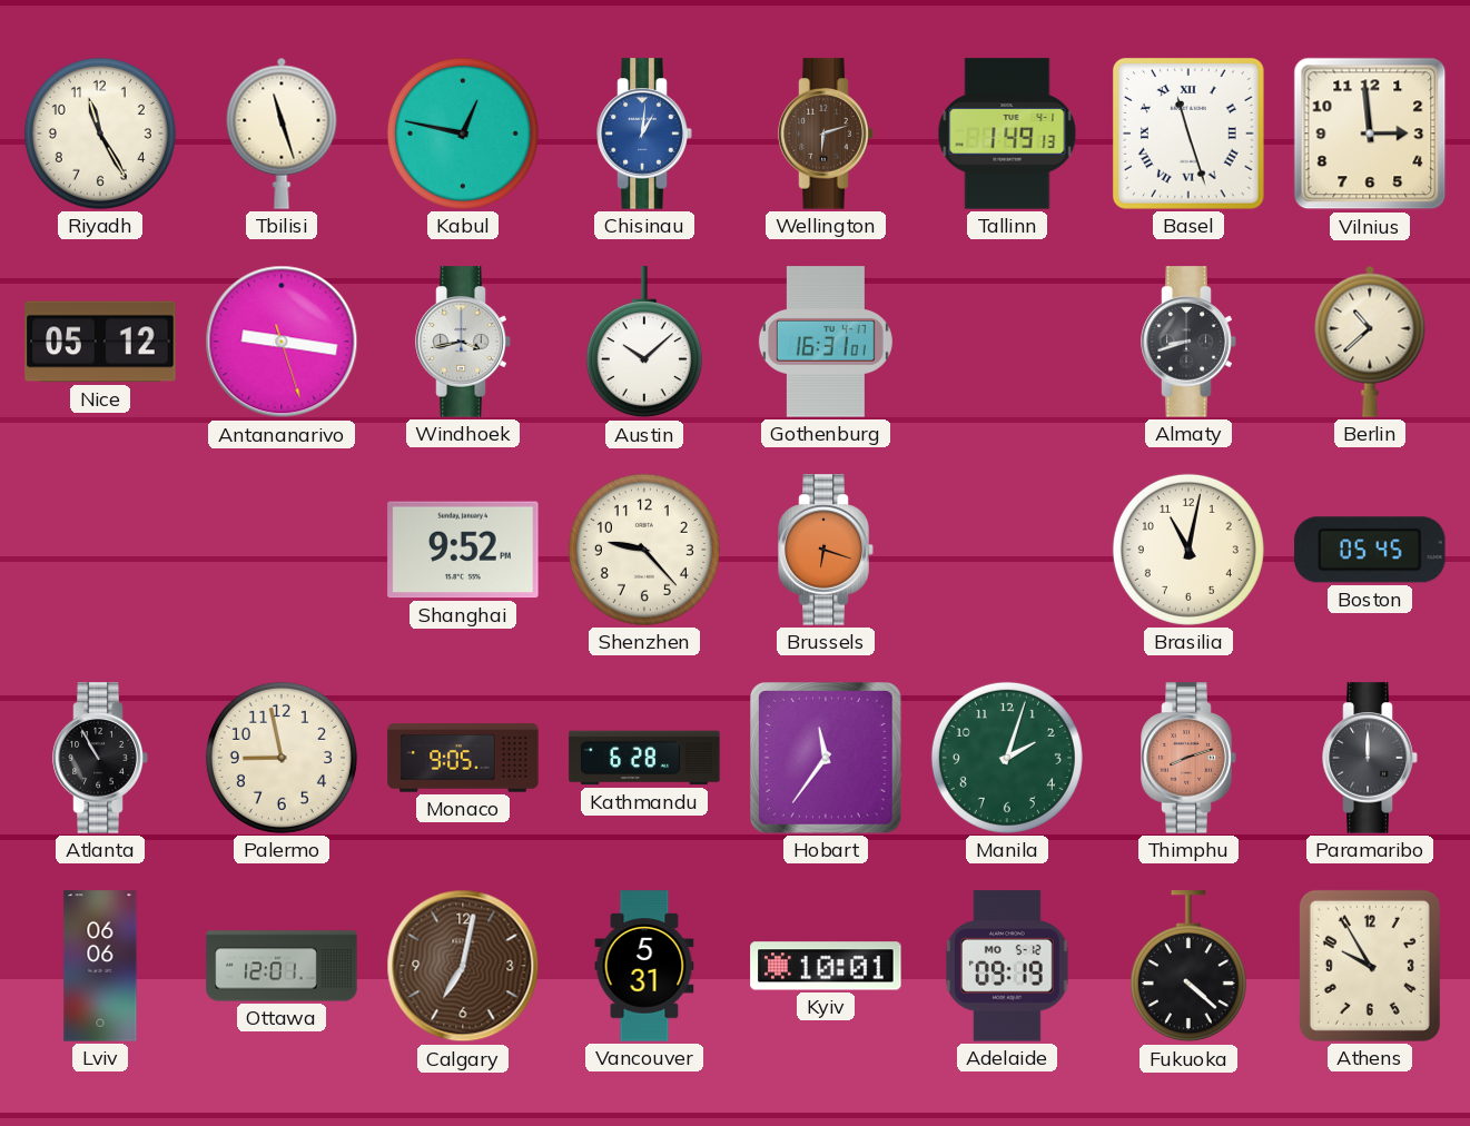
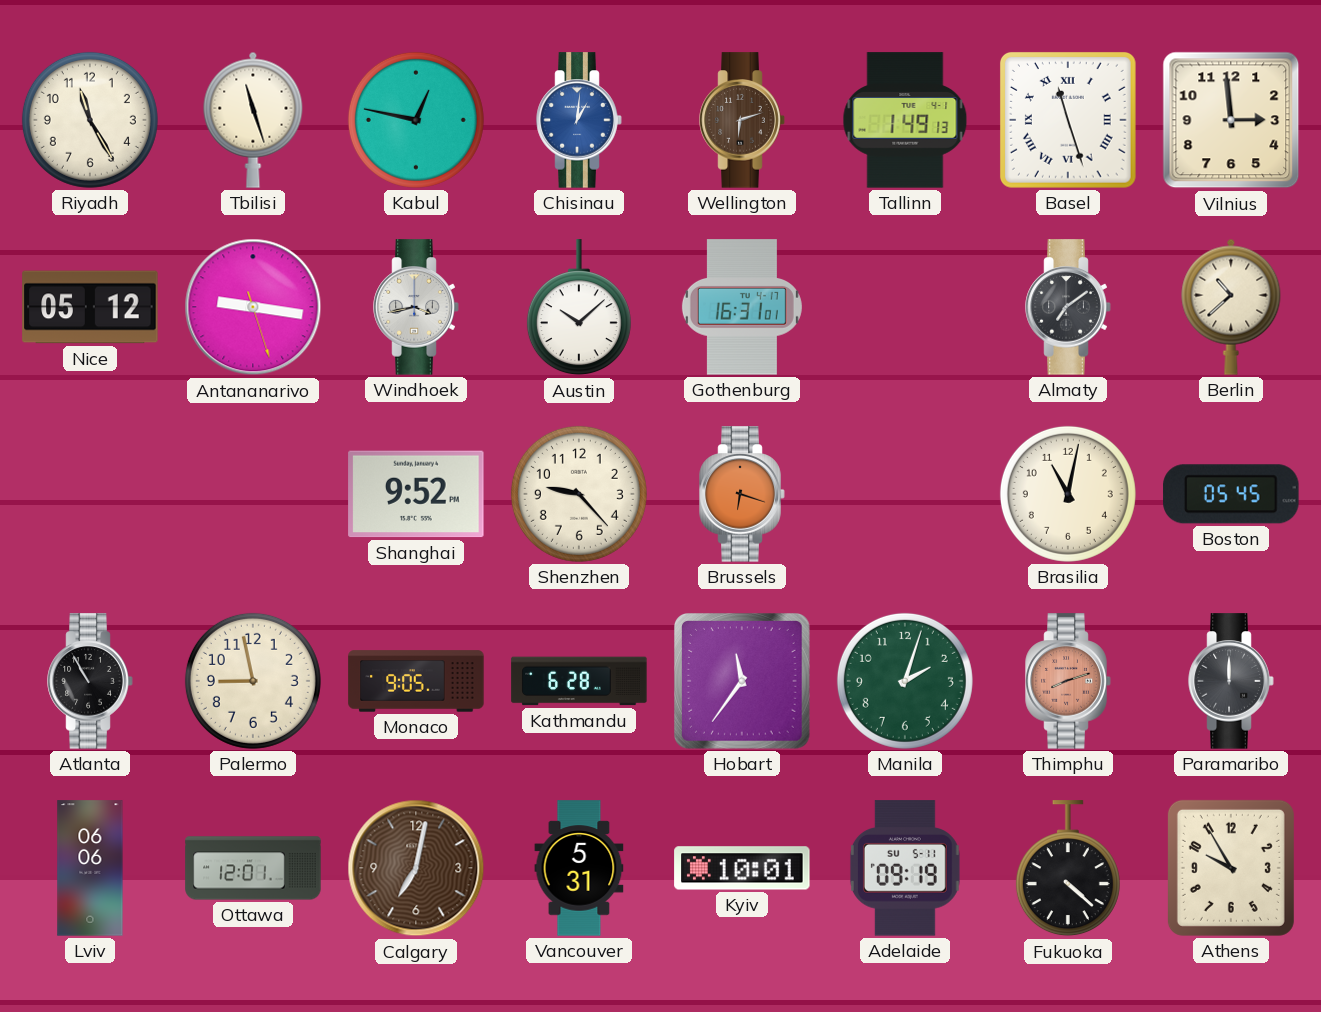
Almaty: 8:42 -> 7:09
Adelaide date: MO 5-12 -> SU 5-11
